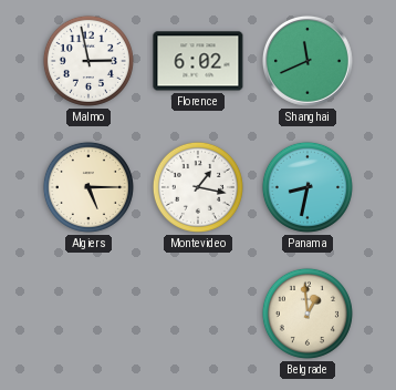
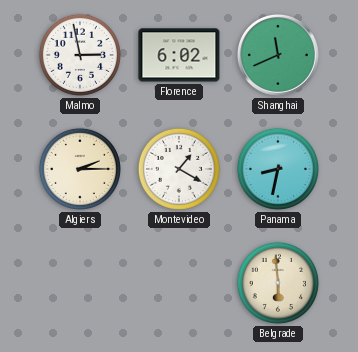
Algiers: 5:15 -> 2:15
Montevideo: 1:17 -> 1:20
Belgrade: 12:59 -> 5:59
